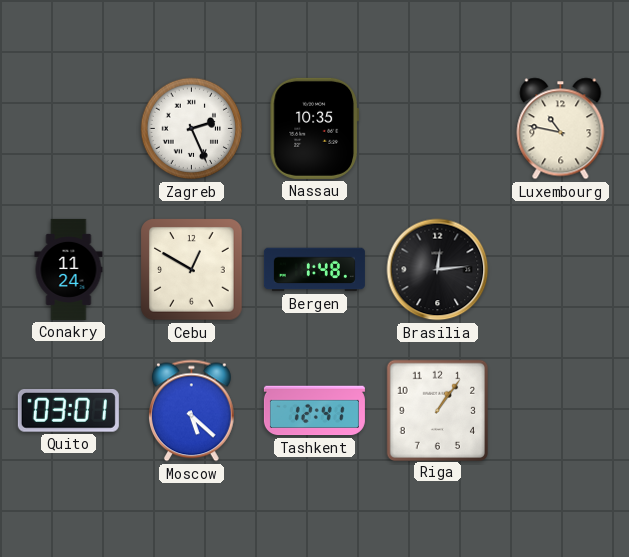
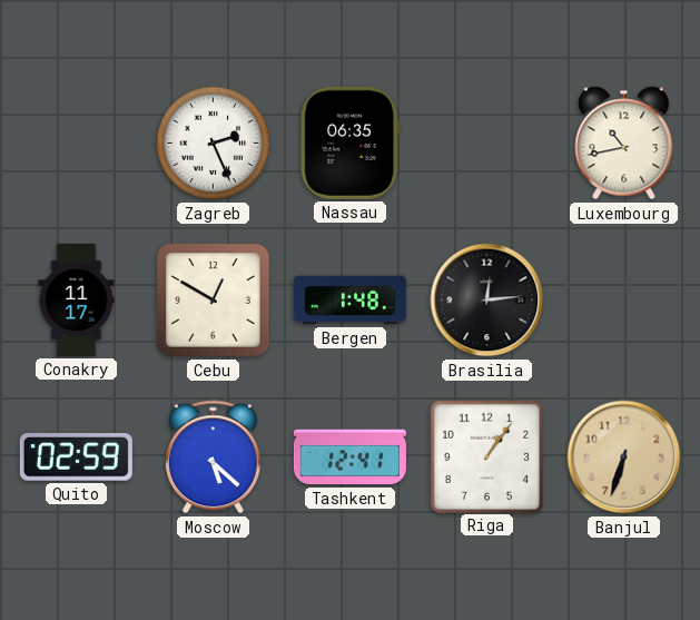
Nassau: 10:35 -> 06:35
Luxembourg: 10:47 -> 10:43
Conakry: 11:24 -> 11:17
Quito: 03:01 -> 02:59
Banjul: none -> 6:33
